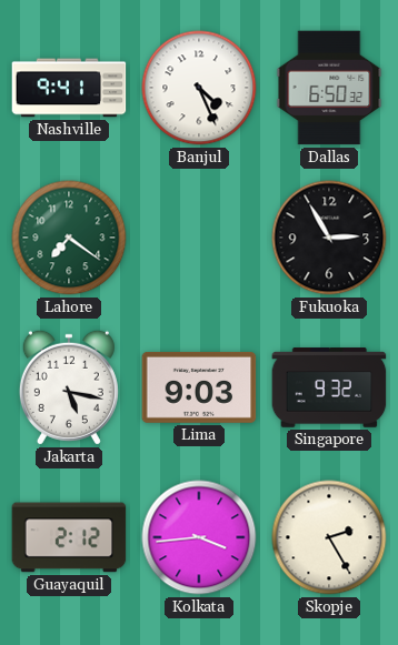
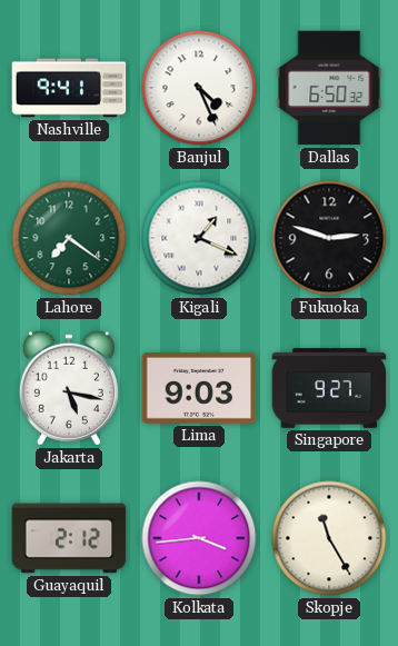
Kigali: none -> 1:19
Fukuoka: 2:55 -> 2:48
Singapore: 9:32 -> 9:27
Skopje: 2:25 -> 11:25
